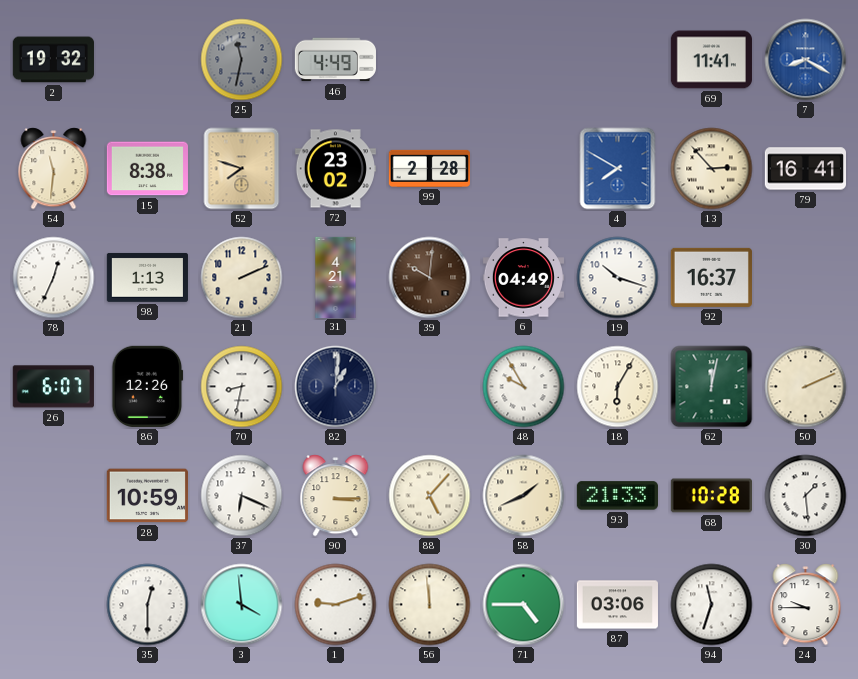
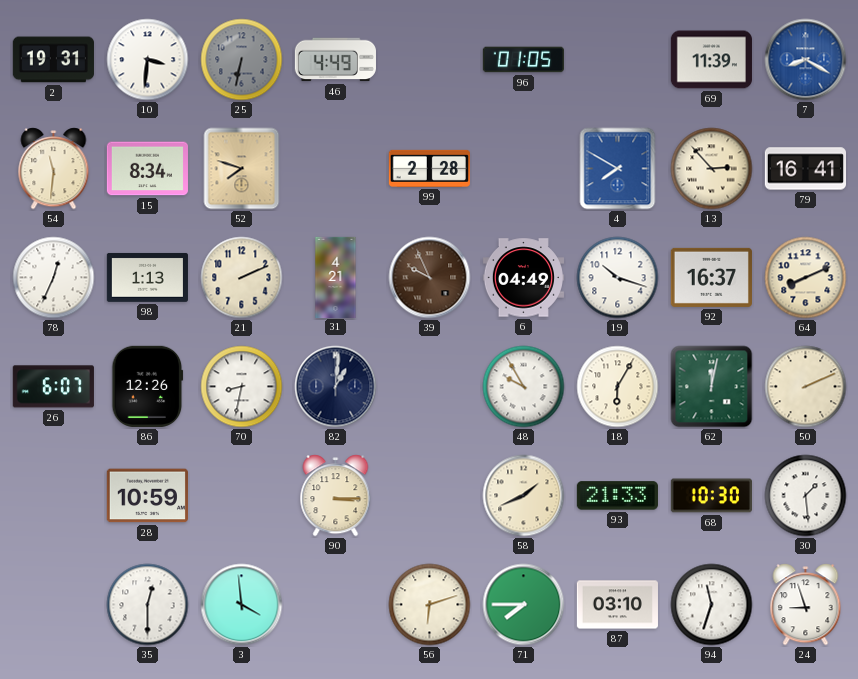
2: 19:32 -> 19:31
10: none -> 3:31
25: 11:32 -> 6:32
96: none -> 01:05
69: 11:41 -> 11:39
15: 8:38 -> 8:34
72: 23:02 -> none
39: 10:01 -> 9:56
64: none -> 8:11
37: 6:19 -> none
88: 5:07 -> none
68: 10:28 -> 10:30
1: 9:12 -> none
56: 11:59 -> 6:12
71: 4:45 -> 7:45
87: 03:06 -> 03:10
24: 9:45 -> 8:57
